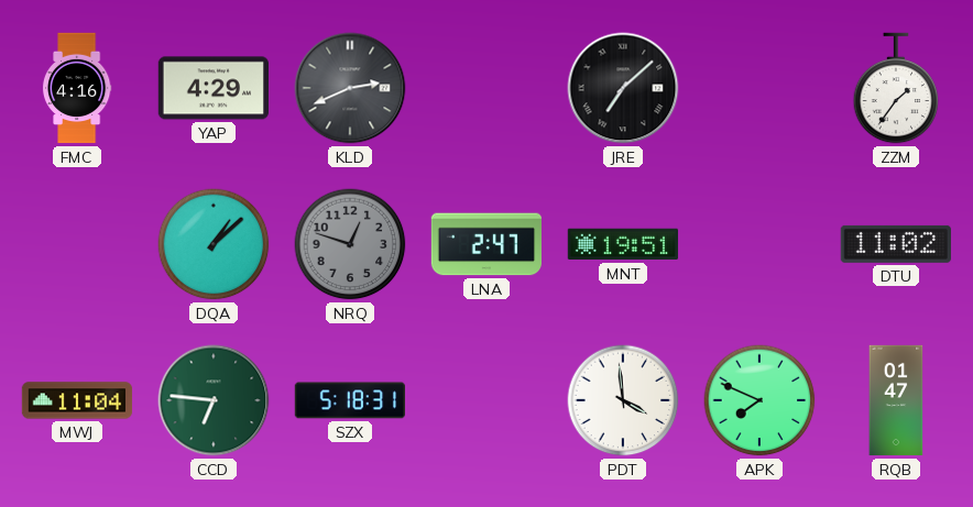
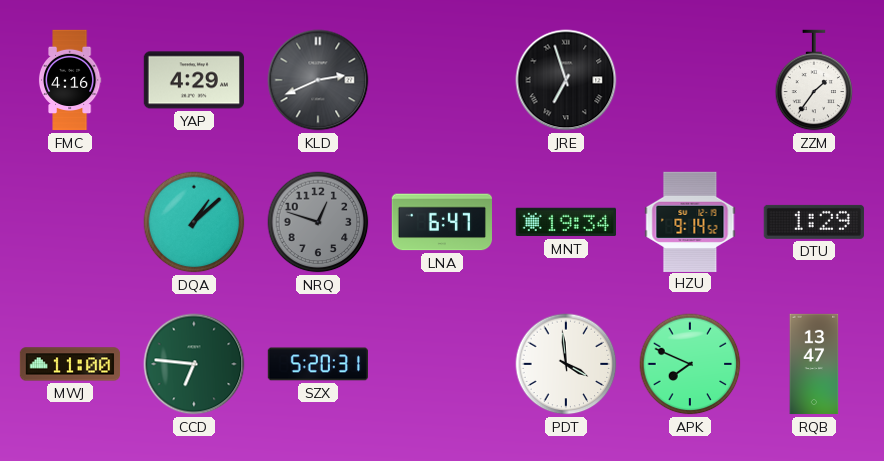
JRE: 7:08 -> 6:57
LNA: 2:47 -> 6:47
MNT: 19:51 -> 19:34
HZU: none -> 9:14
DTU: 11:02 -> 1:29
MWJ: 11:04 -> 11:00
SZX: 5:18 -> 5:20
RQB: 01:47 -> 13:47
